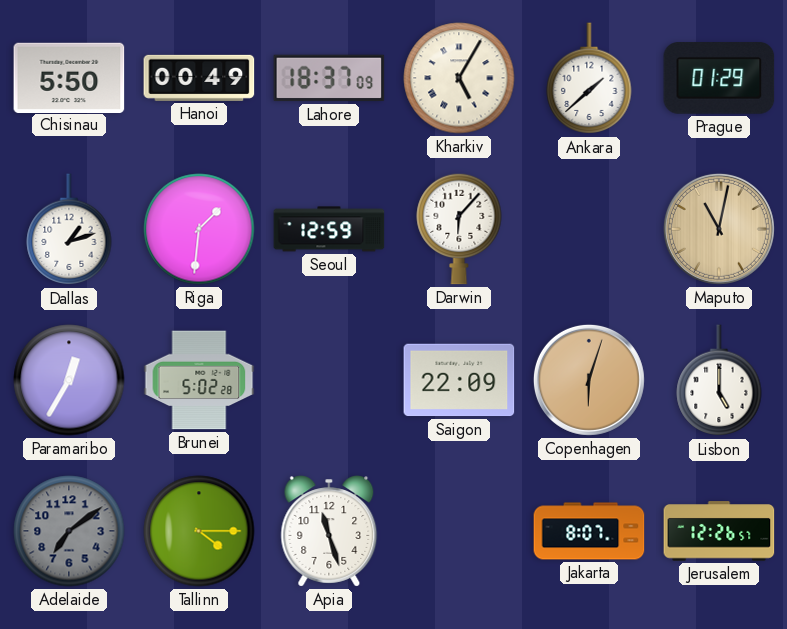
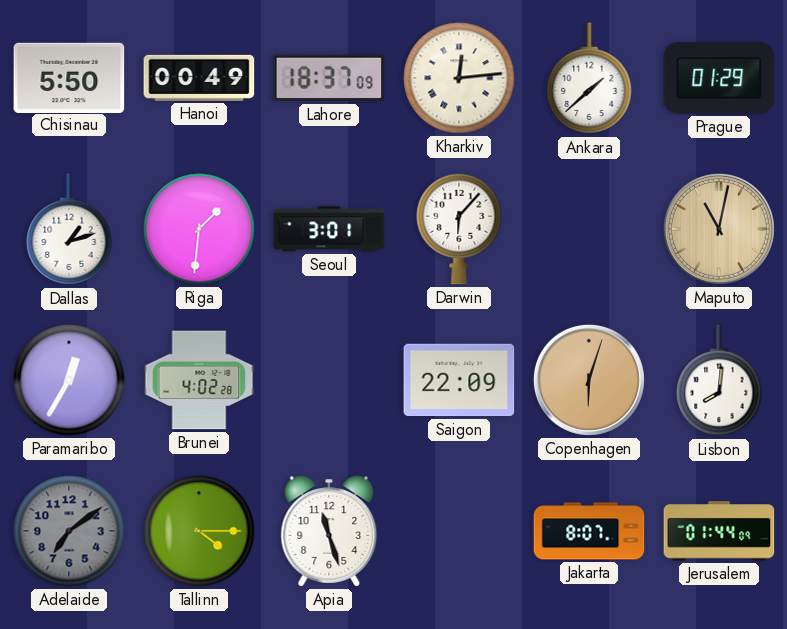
Kharkiv: 5:05 -> 12:14
Seoul: 12:59 -> 3:01
Brunei: 5:02 -> 4:02
Lisbon: 5:00 -> 8:01
Jerusalem: 12:26 -> 01:44
